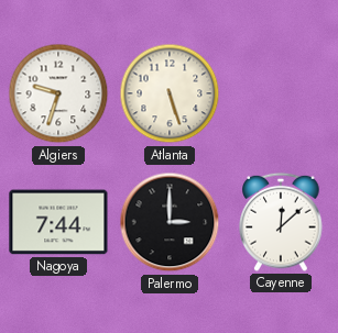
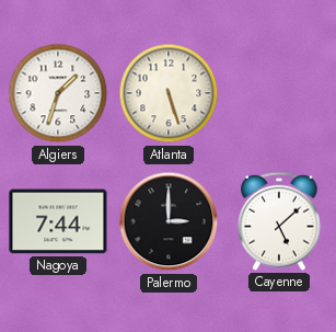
Algiers: 9:33 -> 1:33
Cayenne: 12:08 -> 5:08
